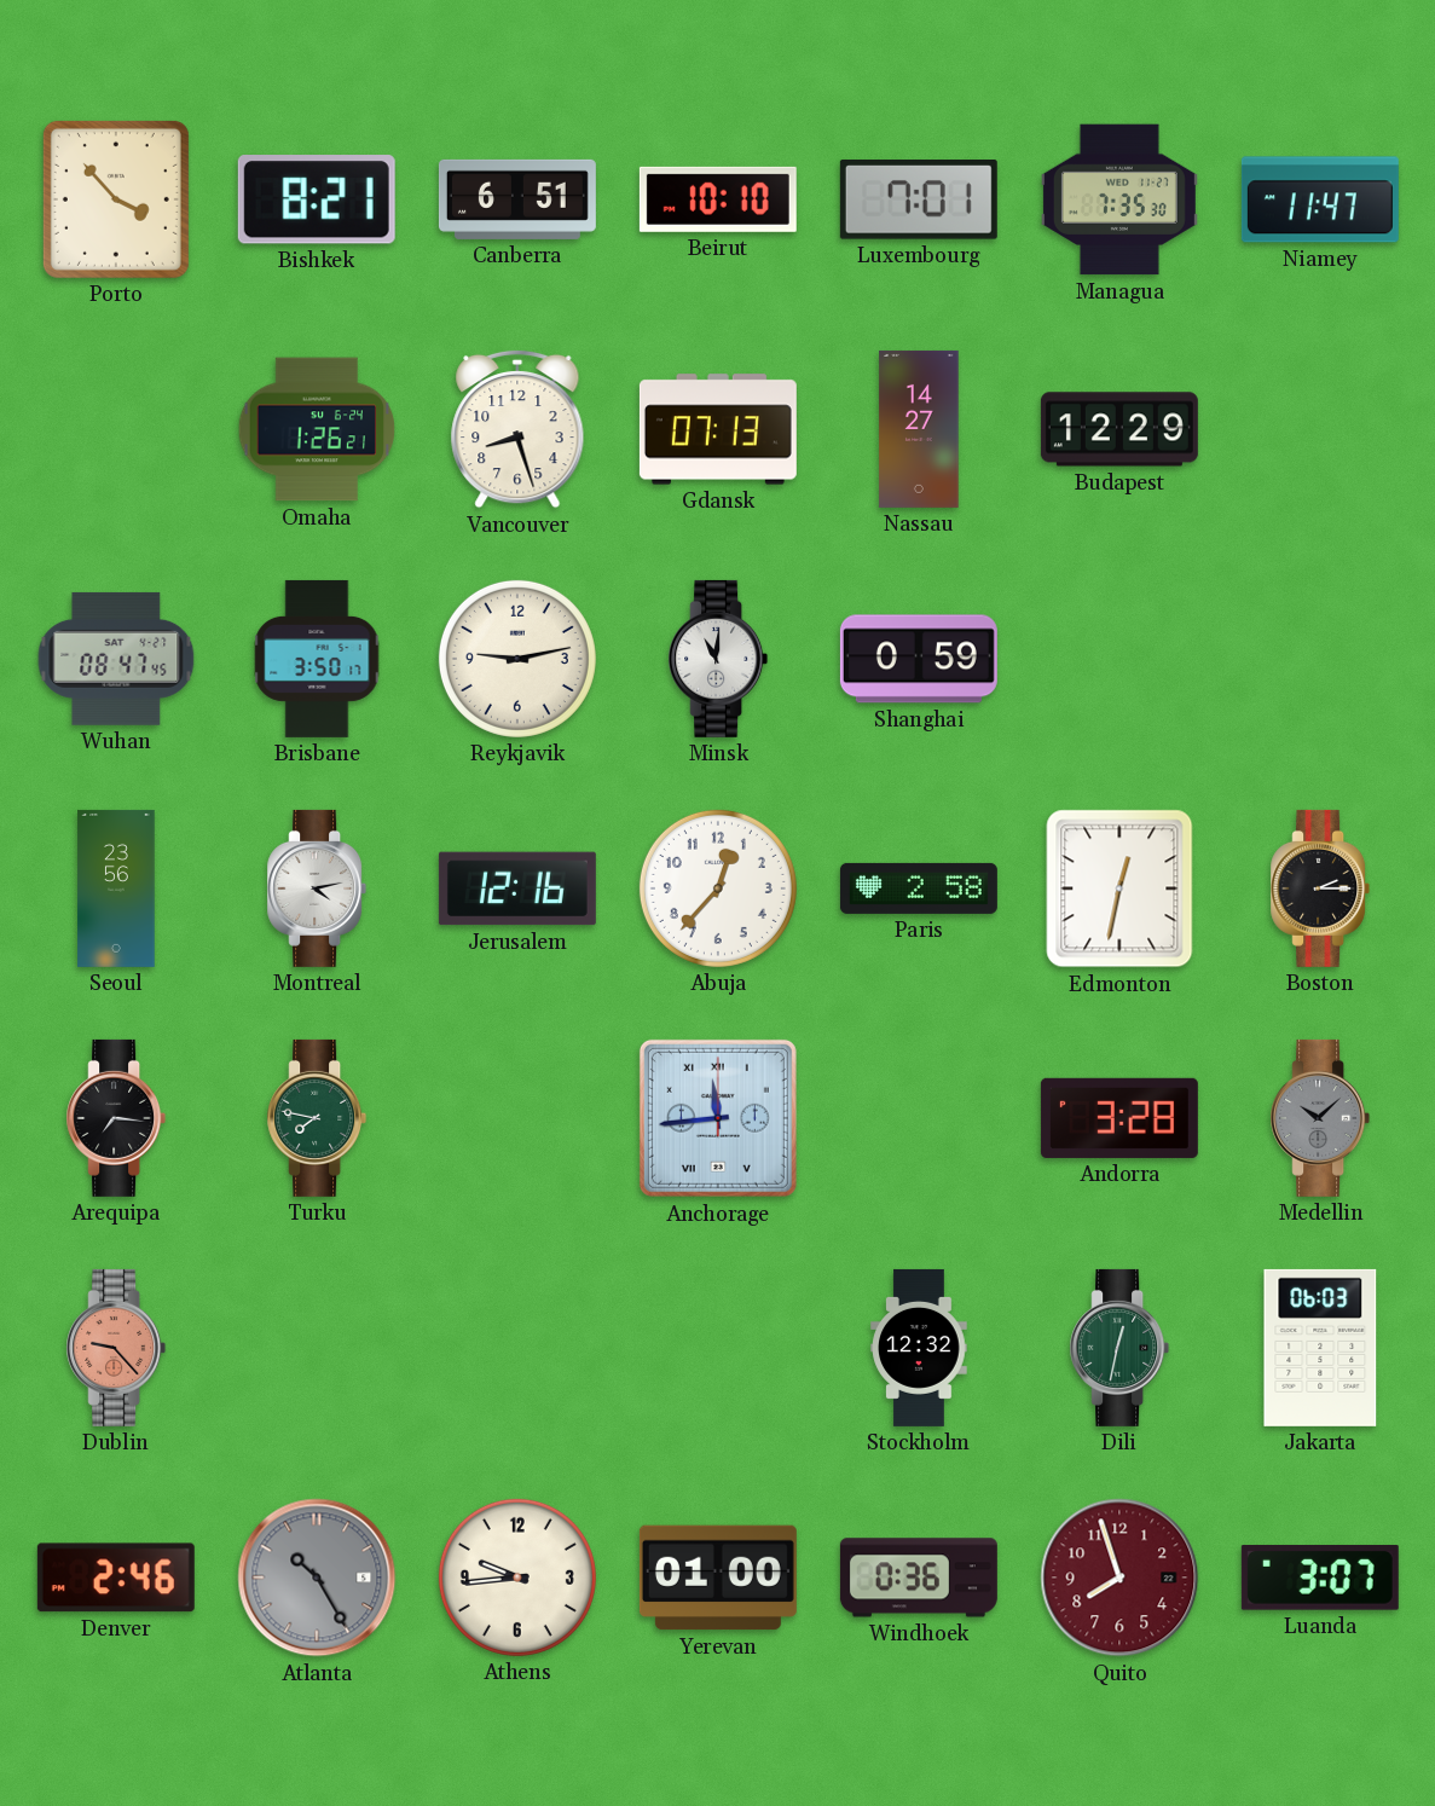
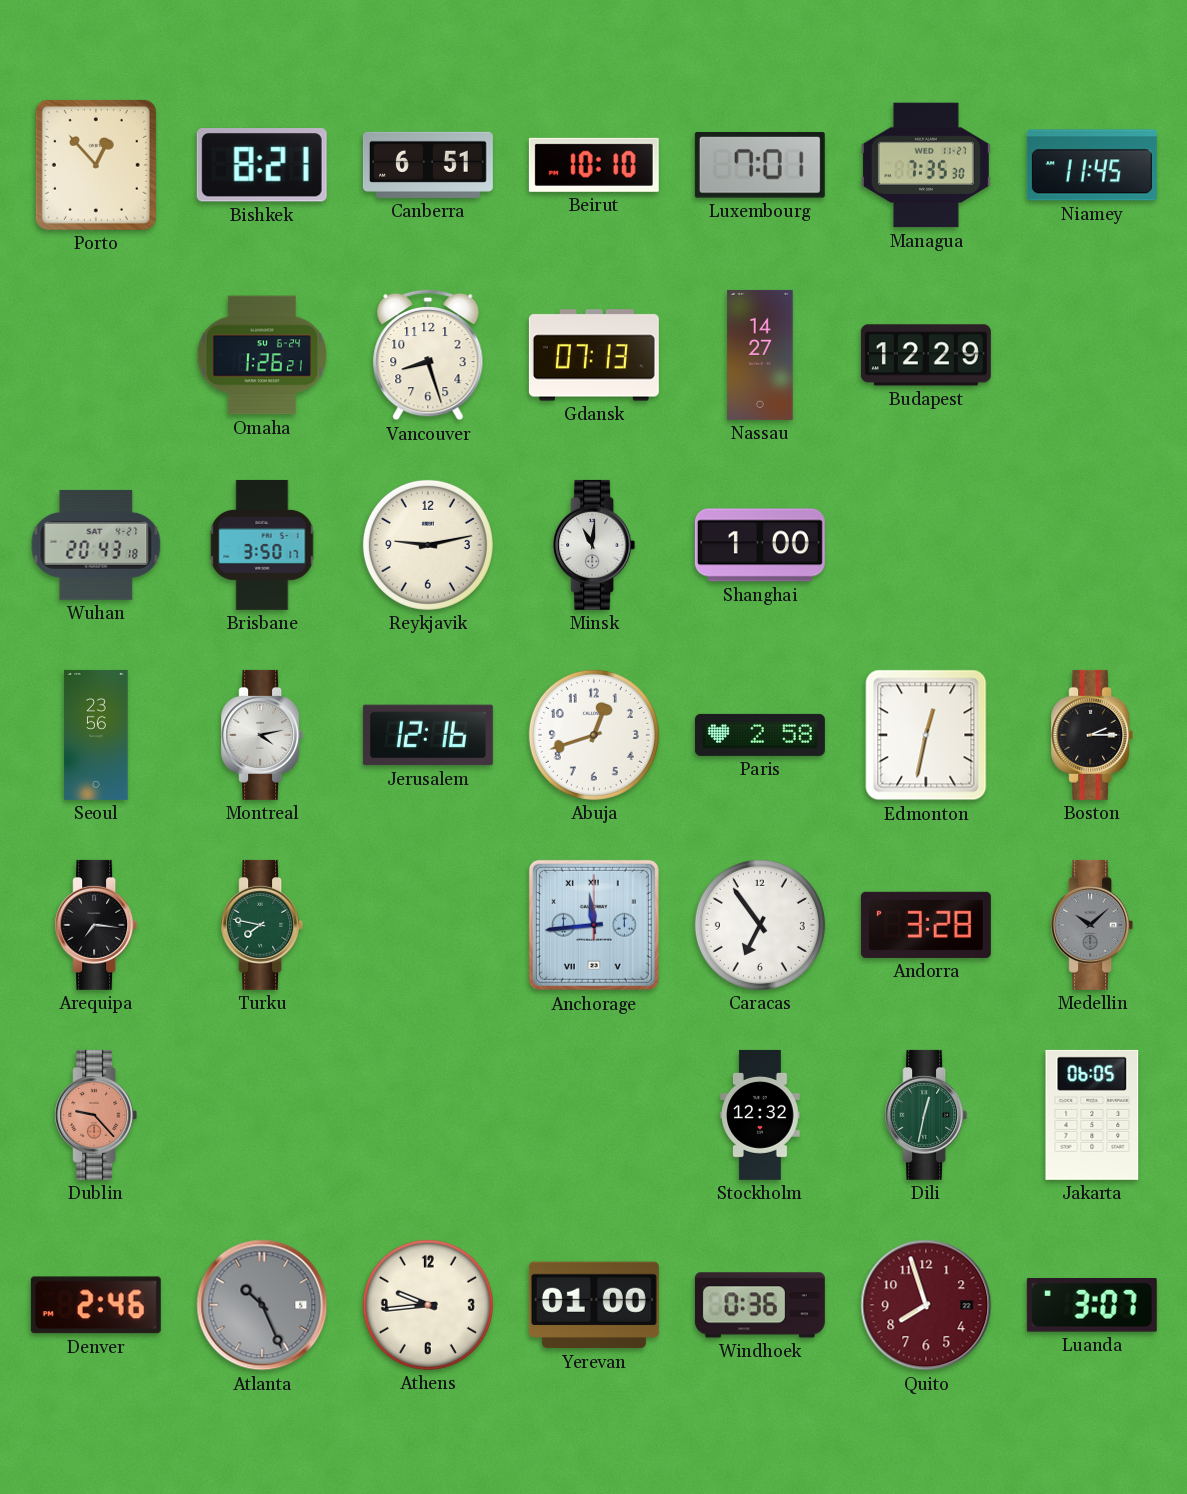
Porto: 3:53 -> 12:53
Niamey: 11:47 -> 11:45
Wuhan: 08:47 -> 20:43
Shanghai: 0:59 -> 1:00
Abuja: 12:37 -> 12:42
Caracas: none -> 6:54
Jakarta: 06:03 -> 06:05
Atlanta: 10:25 -> 10:26
